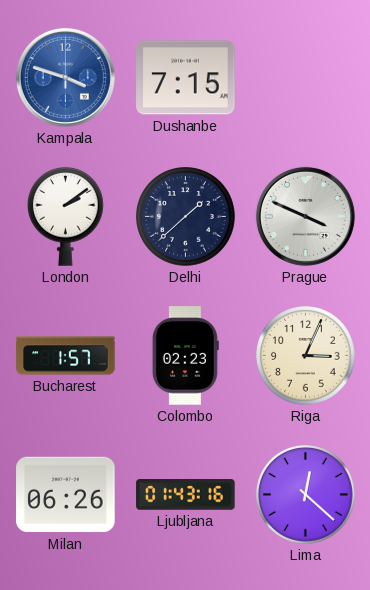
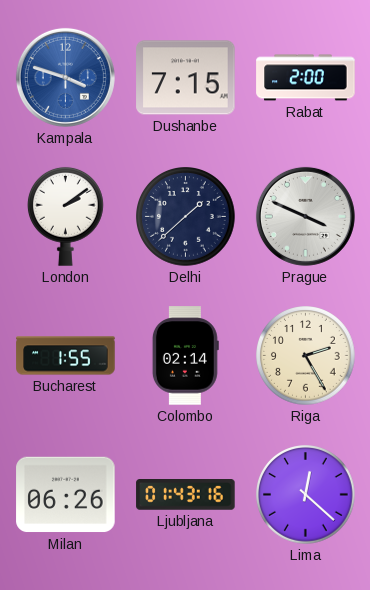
Rabat: none -> 2:00
Bucharest: 1:57 -> 1:55
Colombo: 02:23 -> 02:14
Riga: 3:04 -> 2:25
